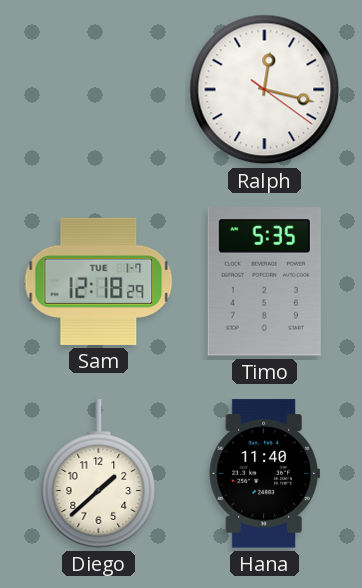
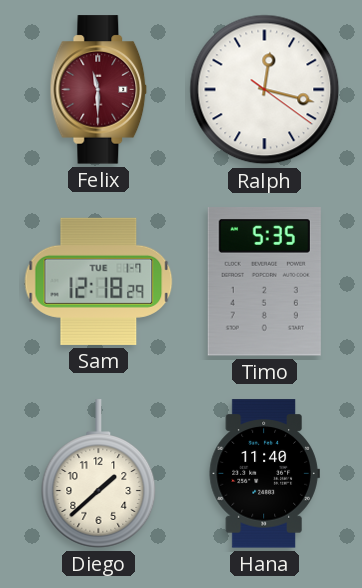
Felix: none -> 11:30
